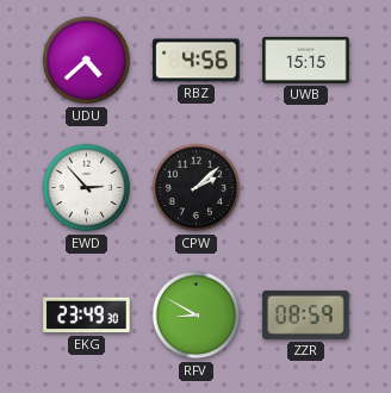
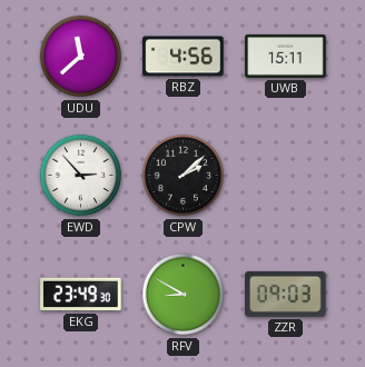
UDU: 4:38 -> 11:38
UWB: 15:15 -> 15:11
ZZR: 08:59 -> 09:03
